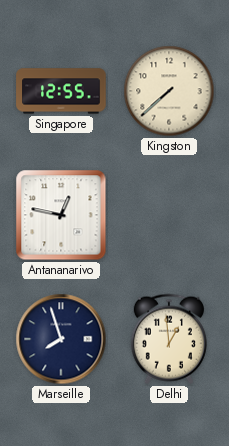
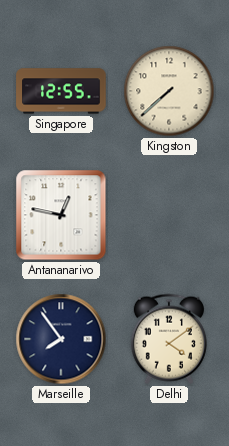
Marseille: 7:57 -> 7:54
Delhi: 12:59 -> 4:09
